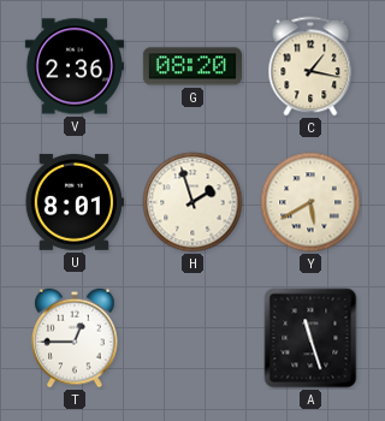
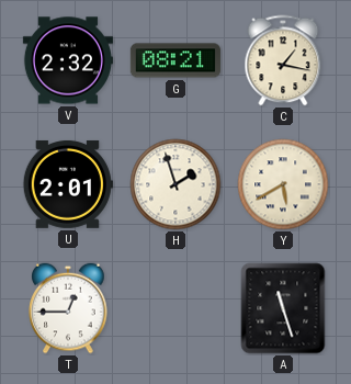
V: 2:36 -> 2:32
G: 08:20 -> 08:21
U: 8:01 -> 2:01
